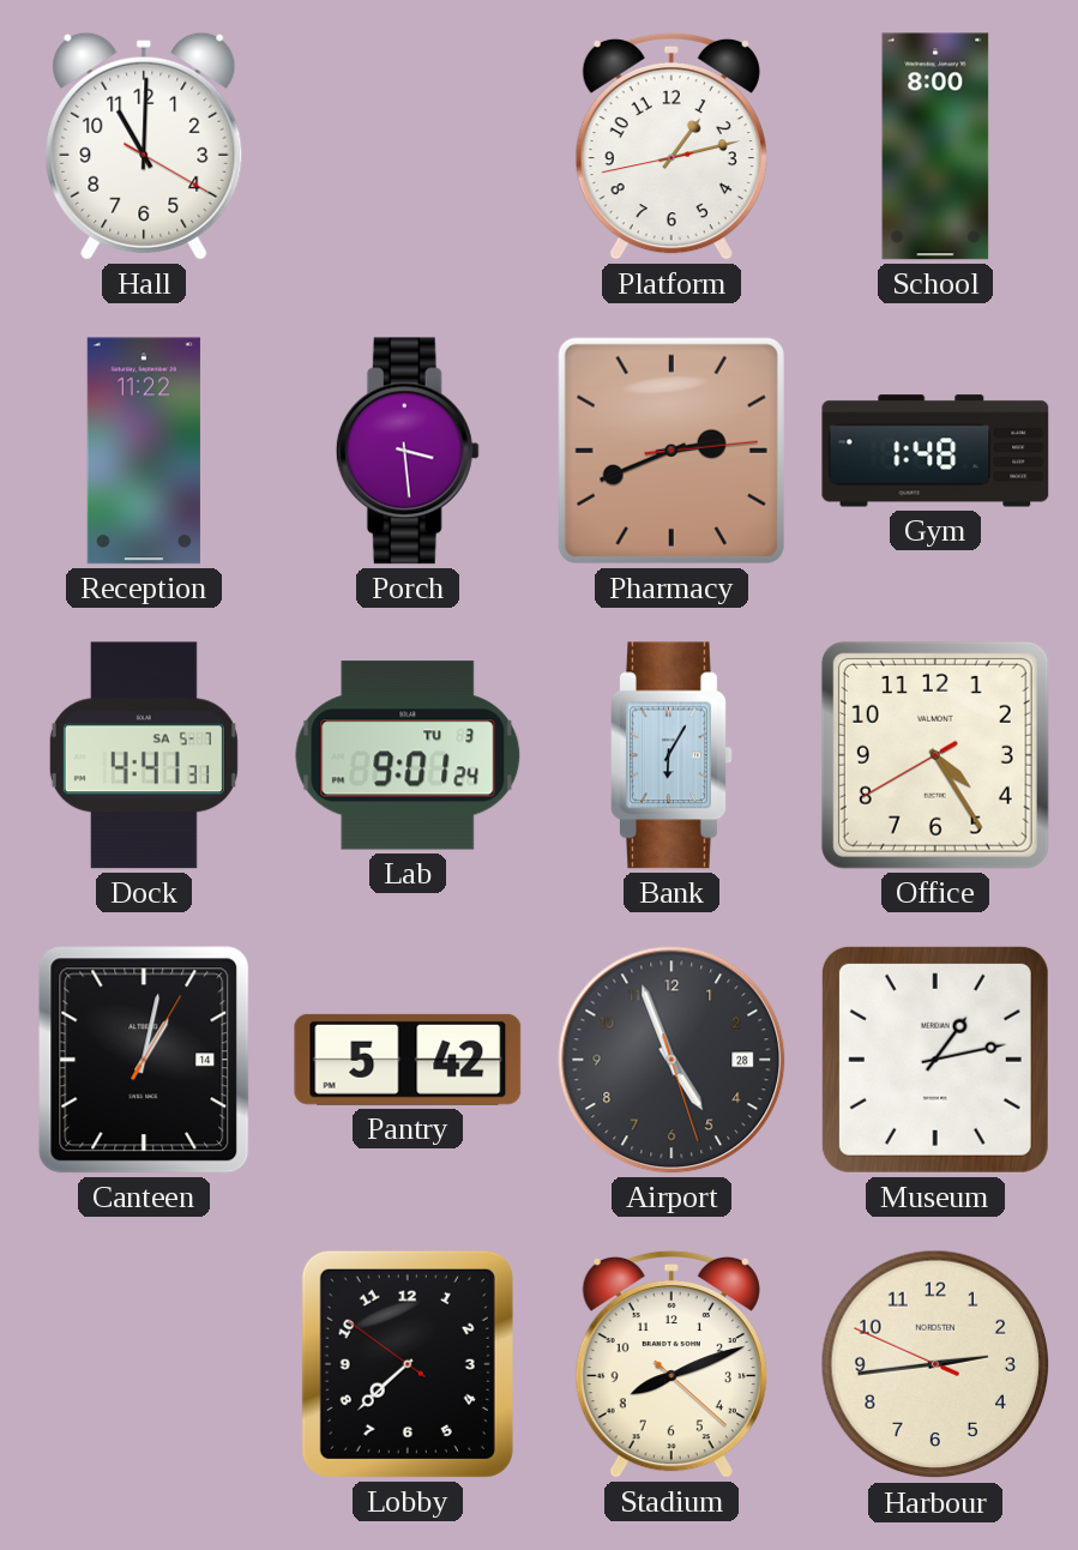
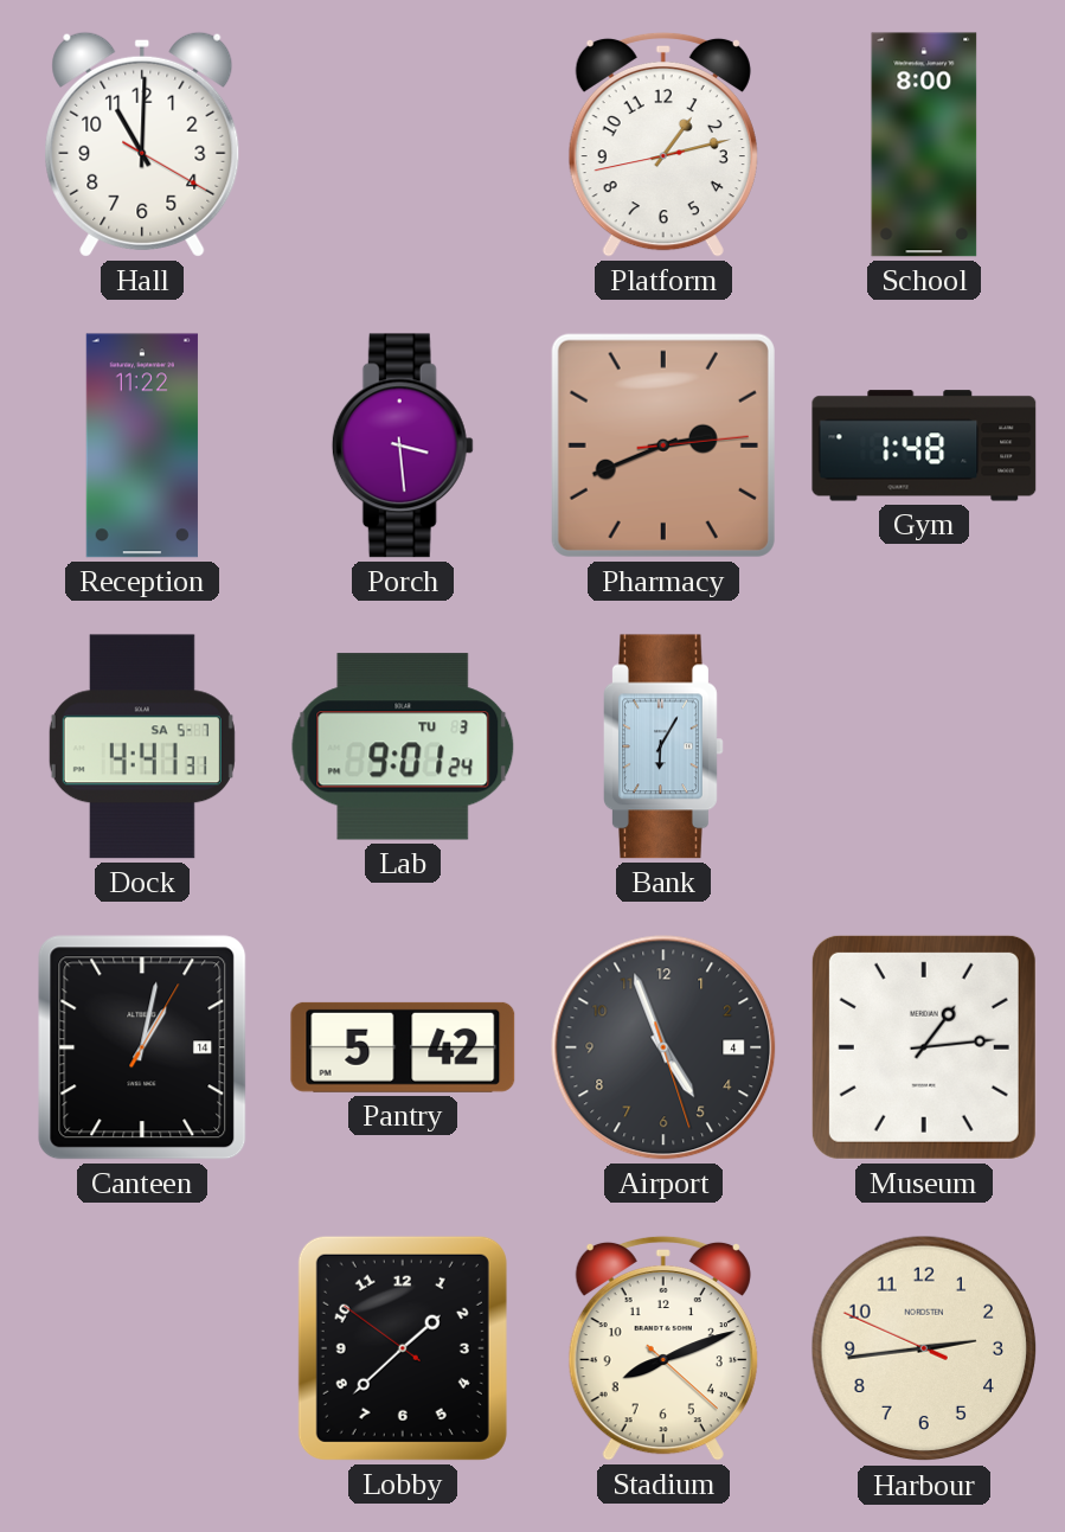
Office: 4:24 -> none
Airport date: 28 -> 4
Museum: 1:13 -> 1:14
Lobby: 7:37 -> 1:37
